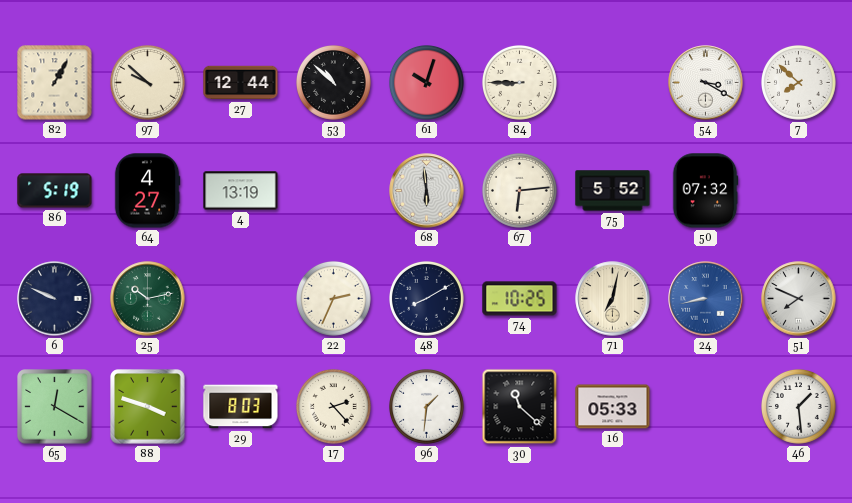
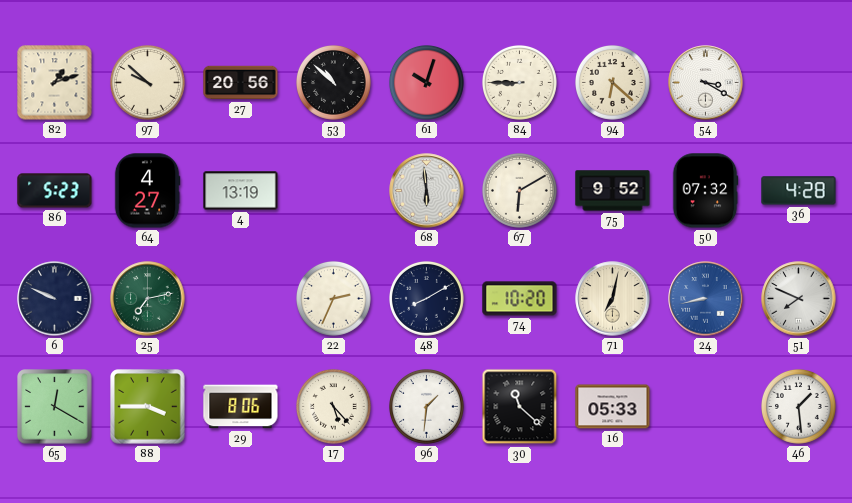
82: 1:05 -> 1:12
27: 12:44 -> 20:56
94: none -> 6:22
7: 7:52 -> none
86: 5:19 -> 5:23
67: 6:14 -> 6:10
75: 5:52 -> 9:52
36: none -> 4:28
25: 10:13 -> 7:13
74: 10:25 -> 10:20
88: 3:48 -> 3:45
29: 8:03 -> 8:06
17: 2:23 -> 5:23
